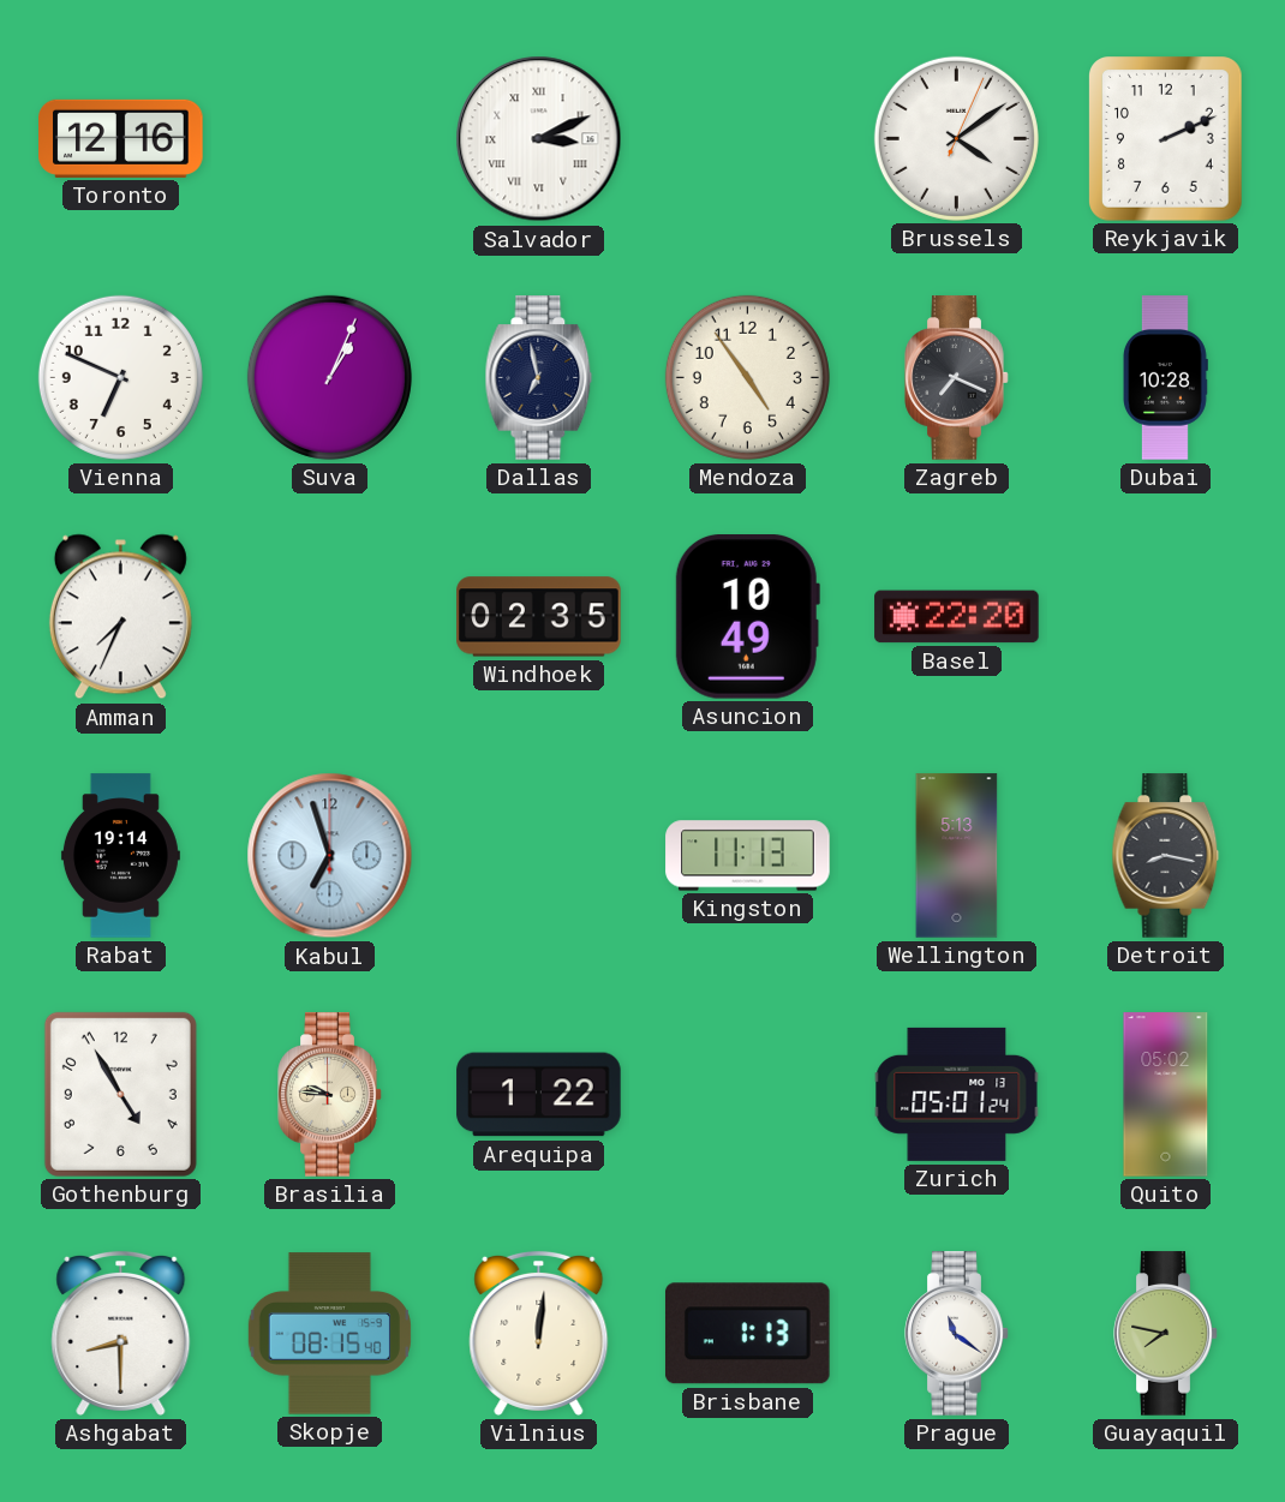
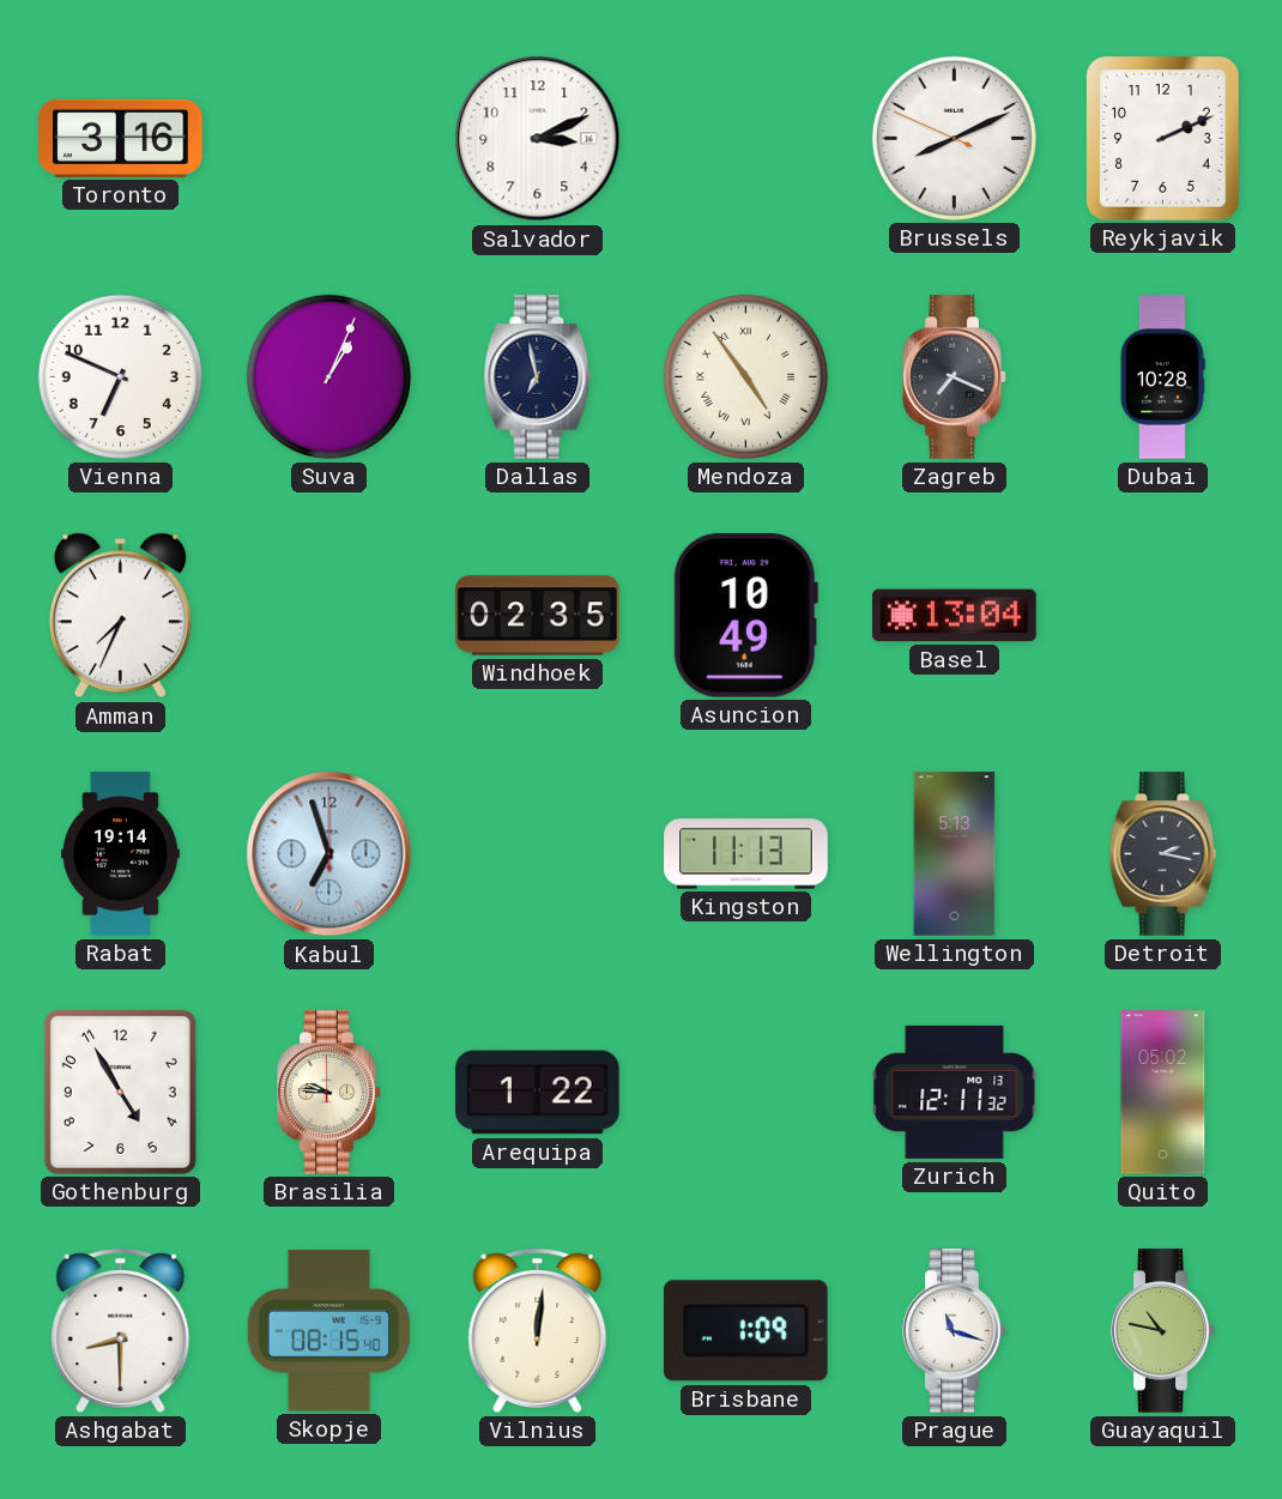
Toronto: 12:16 -> 3:16
Salvador numerals: Roman -> Arabic
Brussels: 4:09 -> 8:10
Mendoza numerals: Arabic -> Roman
Basel: 22:20 -> 13:04
Detroit: 8:17 -> 2:17
Zurich: 05:01 -> 12:11
Brisbane: 1:13 -> 1:09
Prague: 11:21 -> 11:18
Guayaquil: 7:47 -> 10:47
